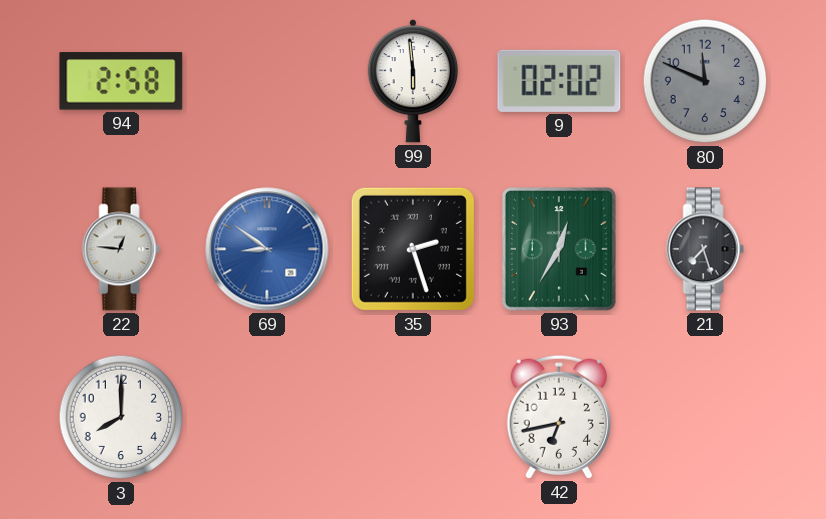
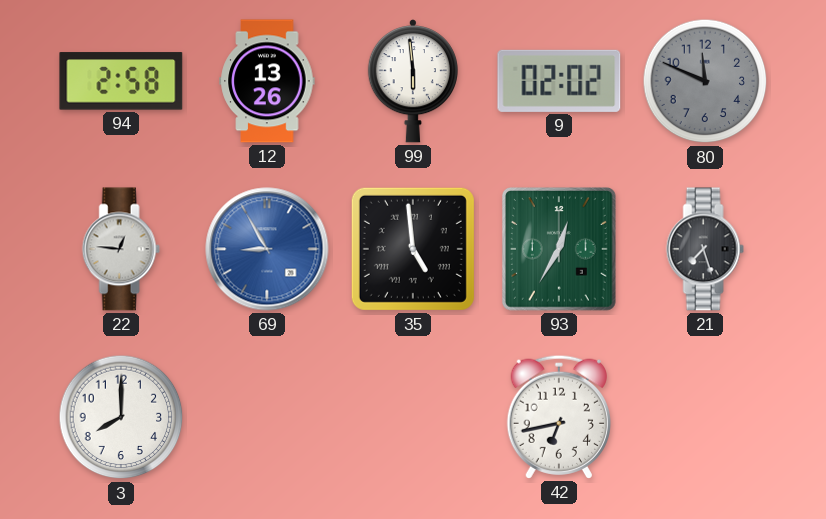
12: none -> 13:26
69: 8:51 -> 8:55
35: 2:27 -> 4:59
